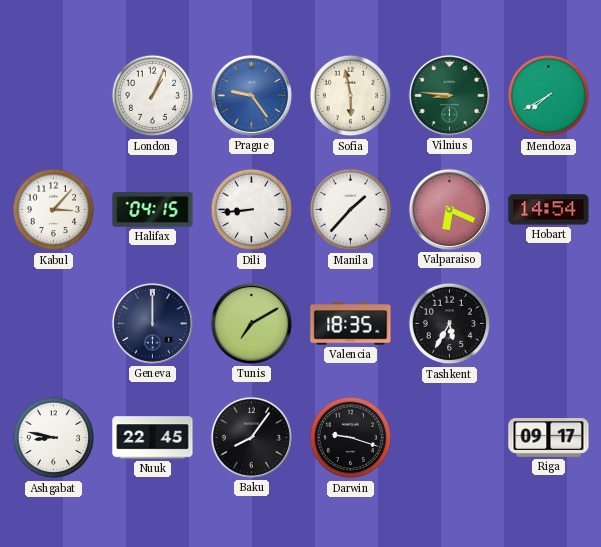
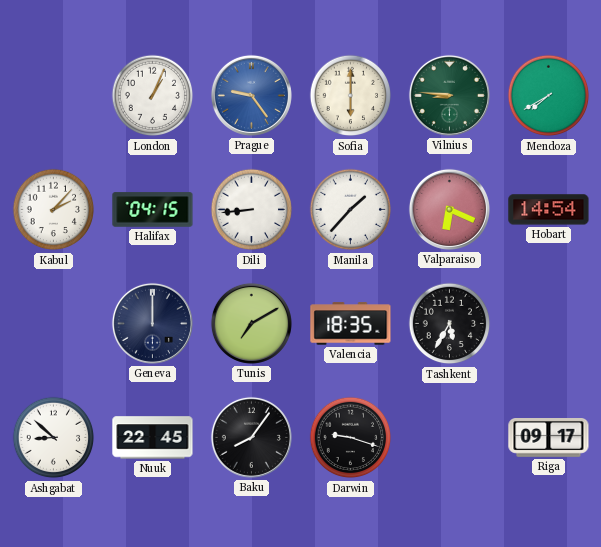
Sofia: 5:58 -> 6:00
Kabul: 3:07 -> 2:07
Ashgabat: 8:47 -> 8:52
